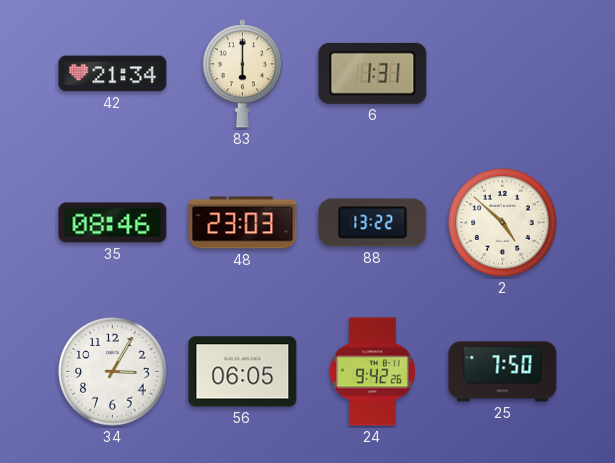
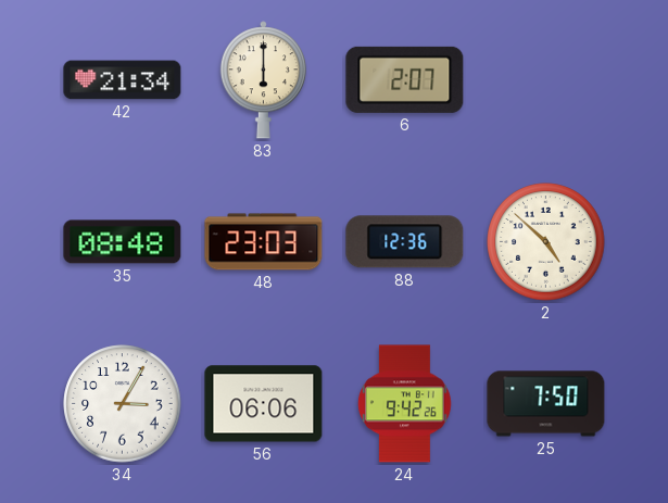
6: 1:31 -> 2:07
35: 08:46 -> 08:48
88: 13:22 -> 12:36
56: 06:05 -> 06:06
